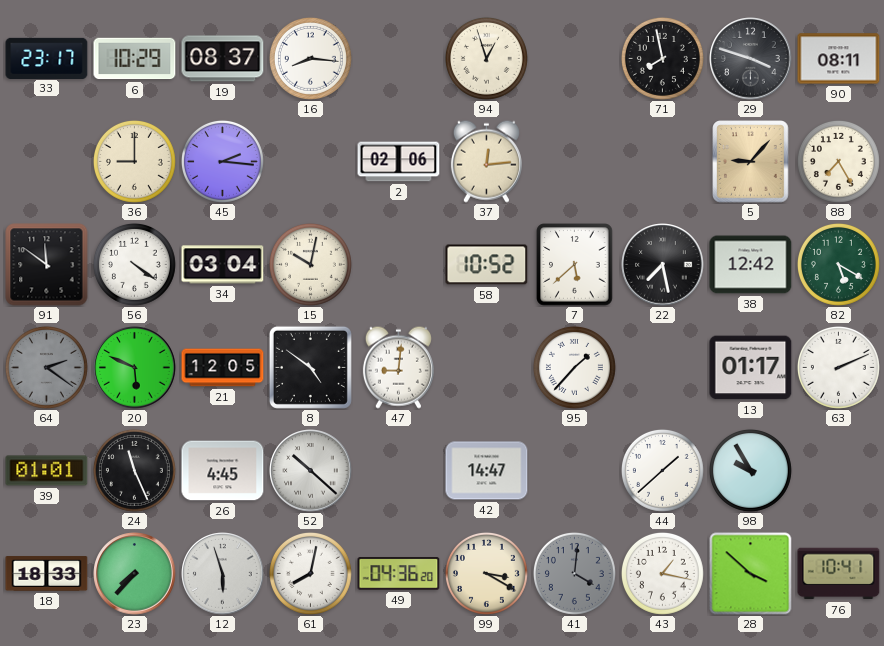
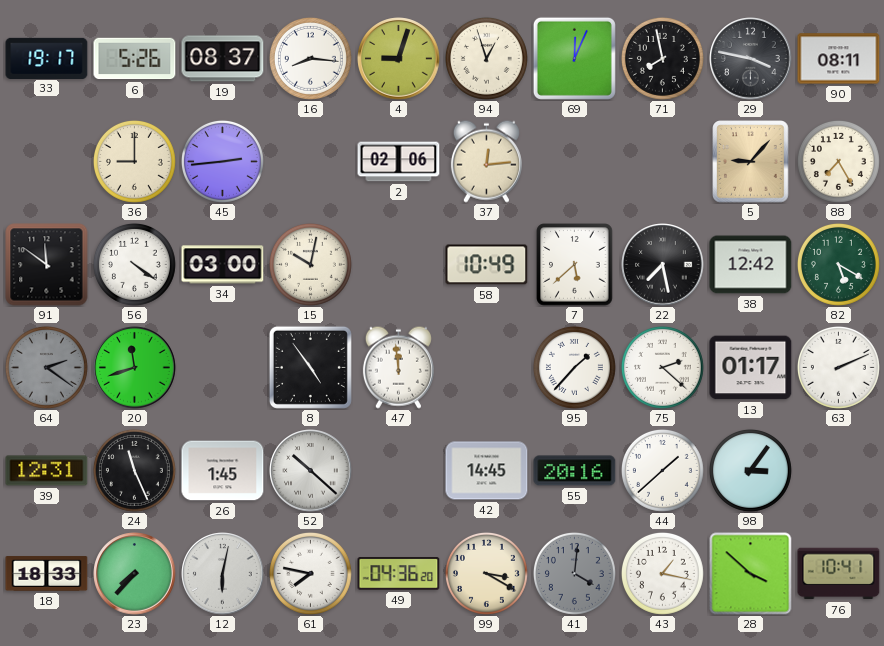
33: 23:17 -> 19:17
6: 10:29 -> 5:26
4: none -> 9:03
69: none -> 12:04
29: 3:48 -> 3:47
45: 2:16 -> 2:44
34: 03:04 -> 03:00
58: 10:52 -> 10:49
20: 5:49 -> 11:42
21: 12:05 -> none
8: 4:51 -> 4:54
47: 9:01 -> 11:59
75: none -> 2:22
39: 01:01 -> 12:31
26: 4:45 -> 1:45
42: 14:47 -> 14:45
55: none -> 20:16
98: 9:55 -> 3:06
12: 5:57 -> 6:02
61: 8:02 -> 7:47
